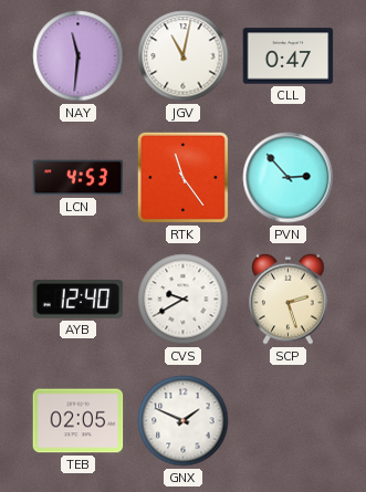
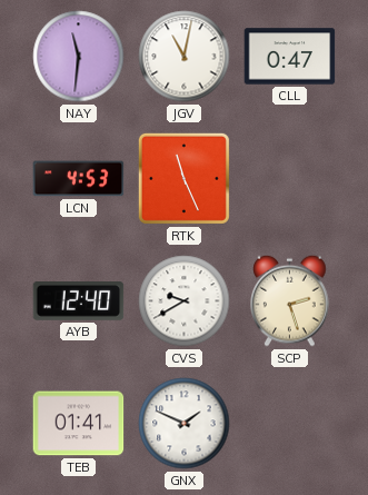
RTK: 11:24 -> 11:26
PVN: 2:53 -> none
TEB: 02:05 -> 01:41
